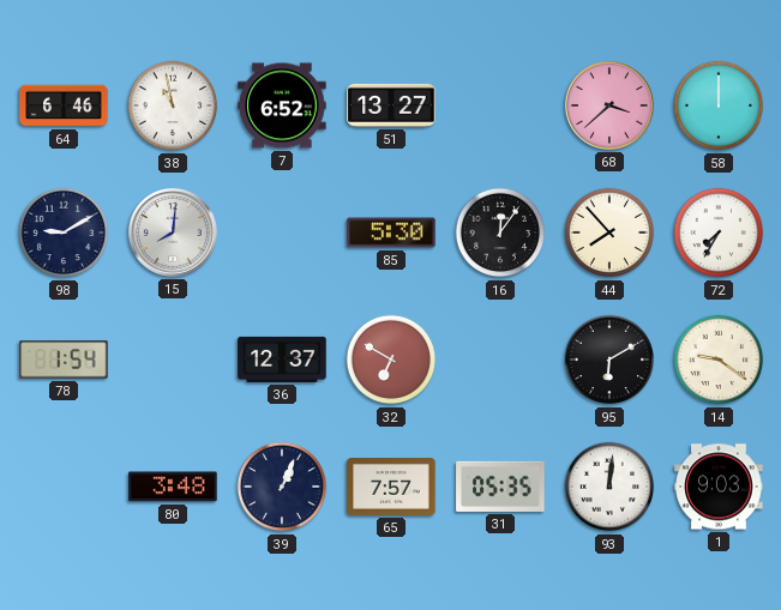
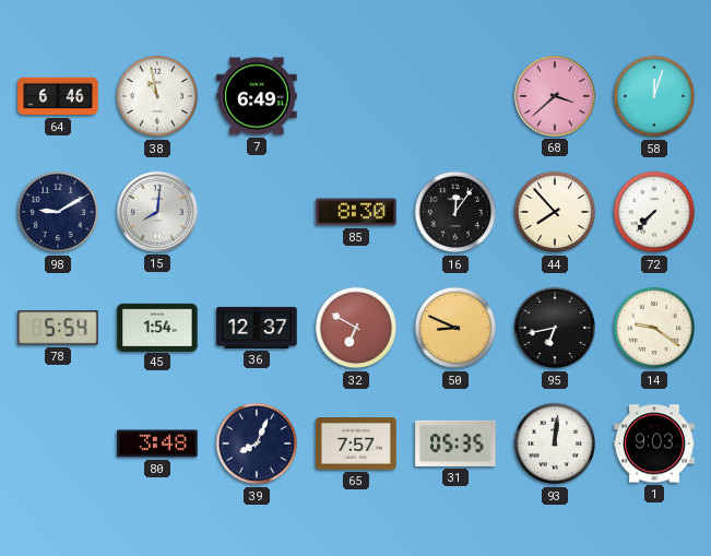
7: 6:52 -> 6:49
51: 13:27 -> none
58: 12:00 -> 12:03
85: 5:30 -> 8:30
72: 7:35 -> 7:37
78: 1:54 -> 5:54
45: none -> 1:54
50: none -> 8:49
95: 6:10 -> 6:43
39: 1:04 -> 8:04
